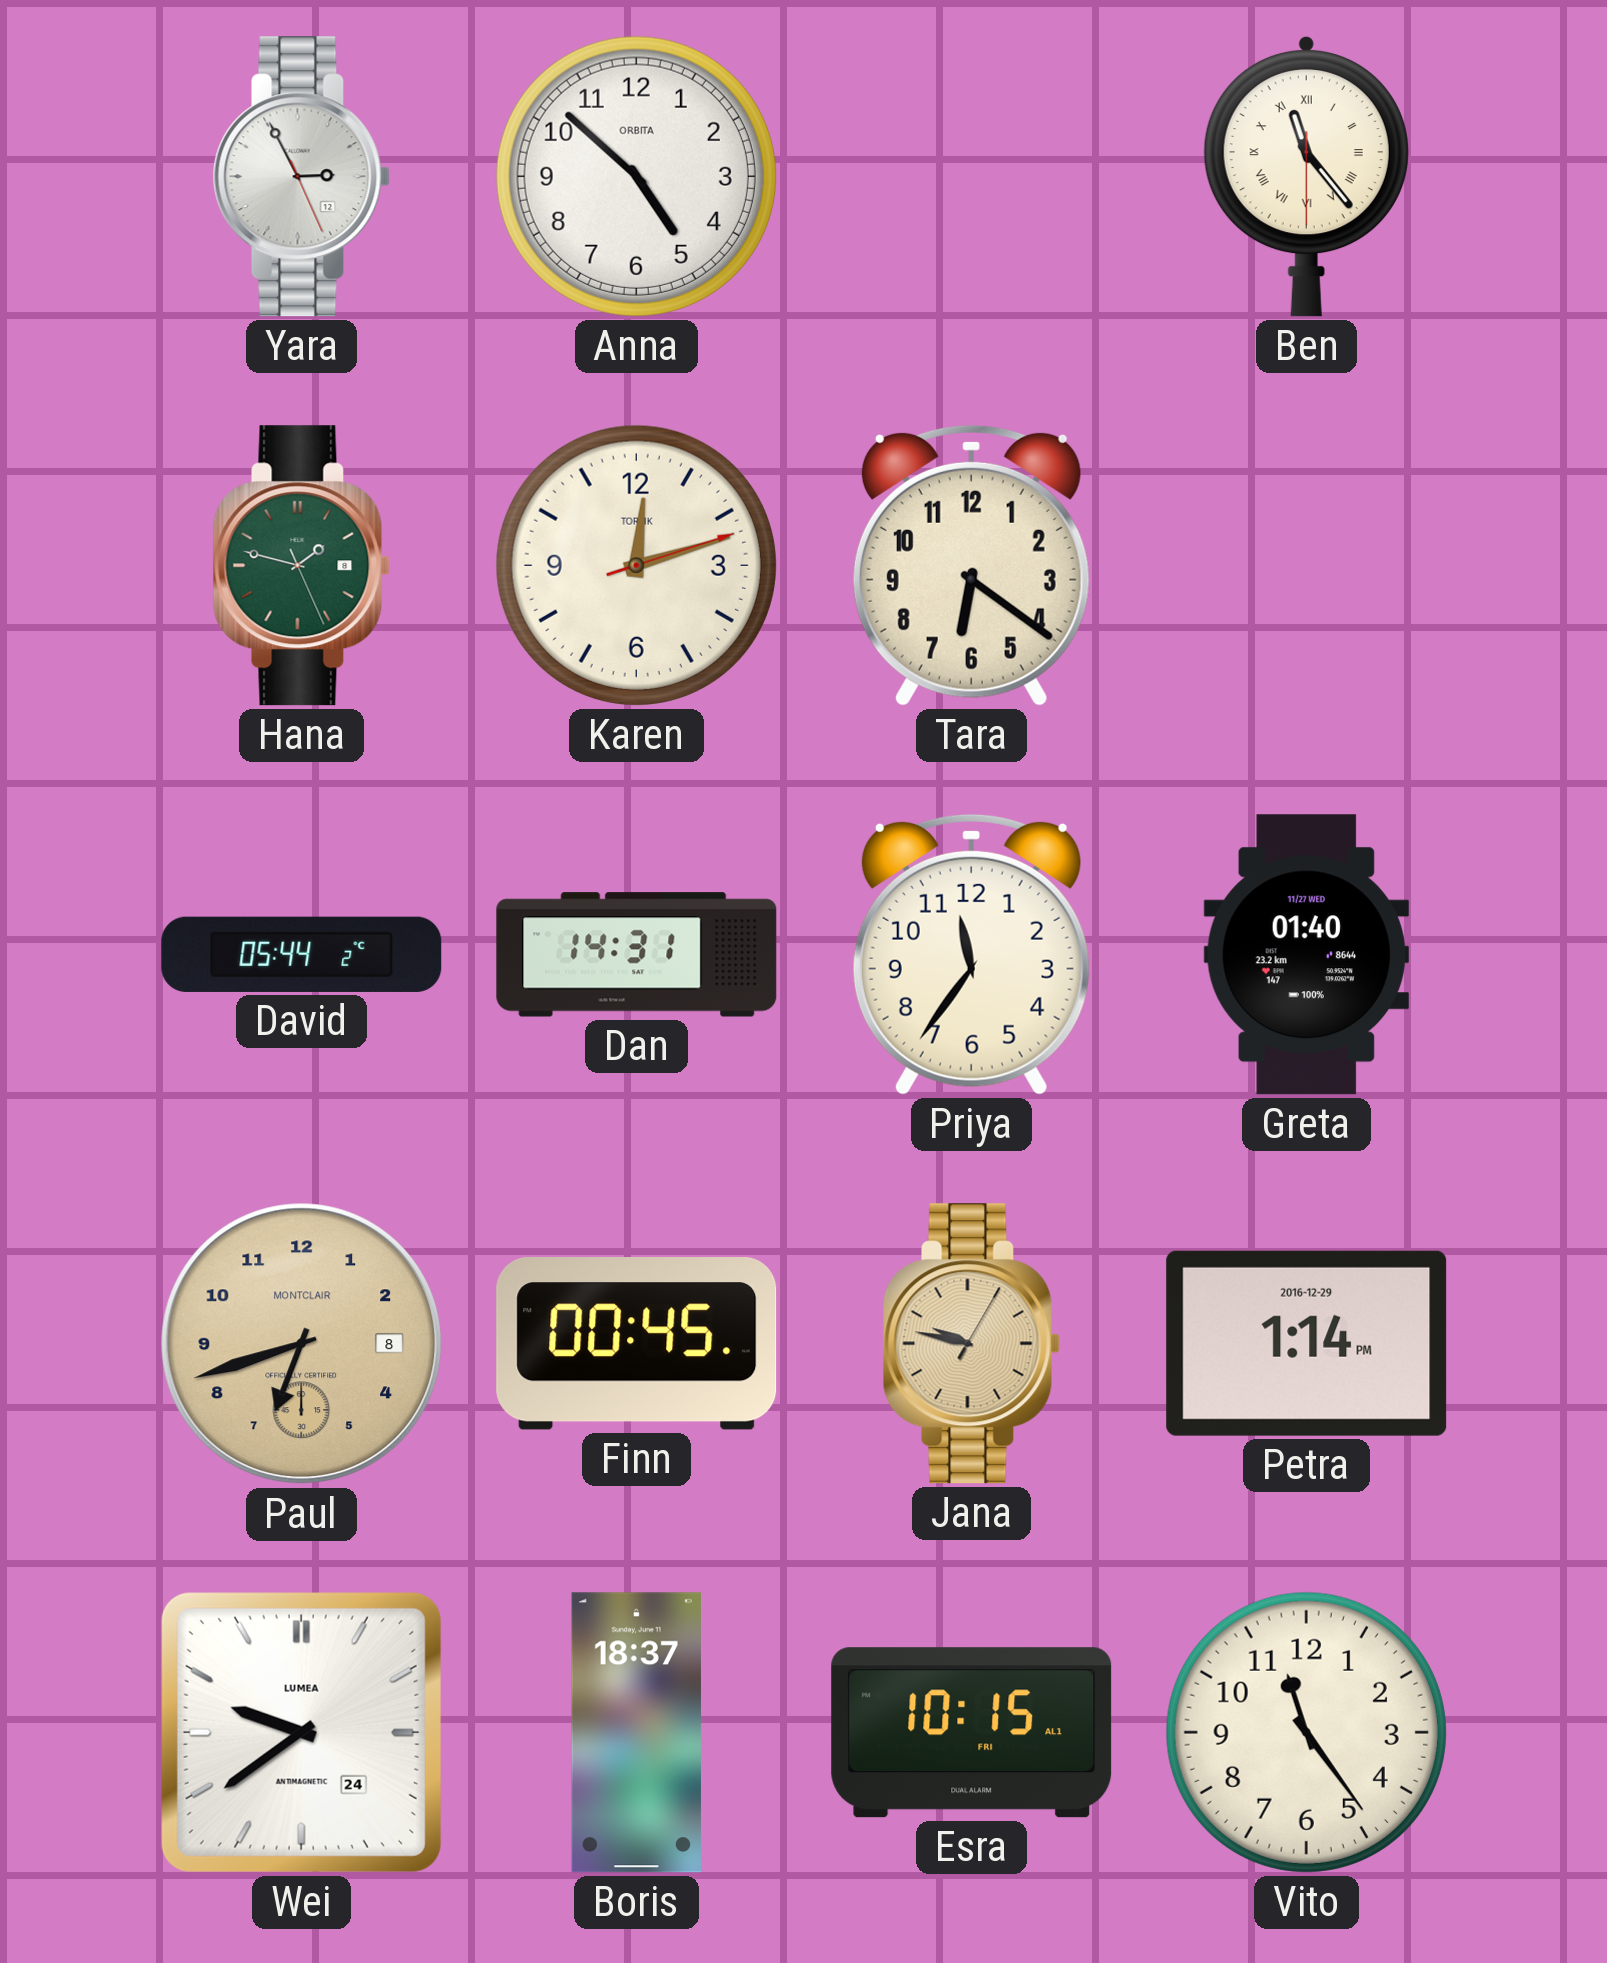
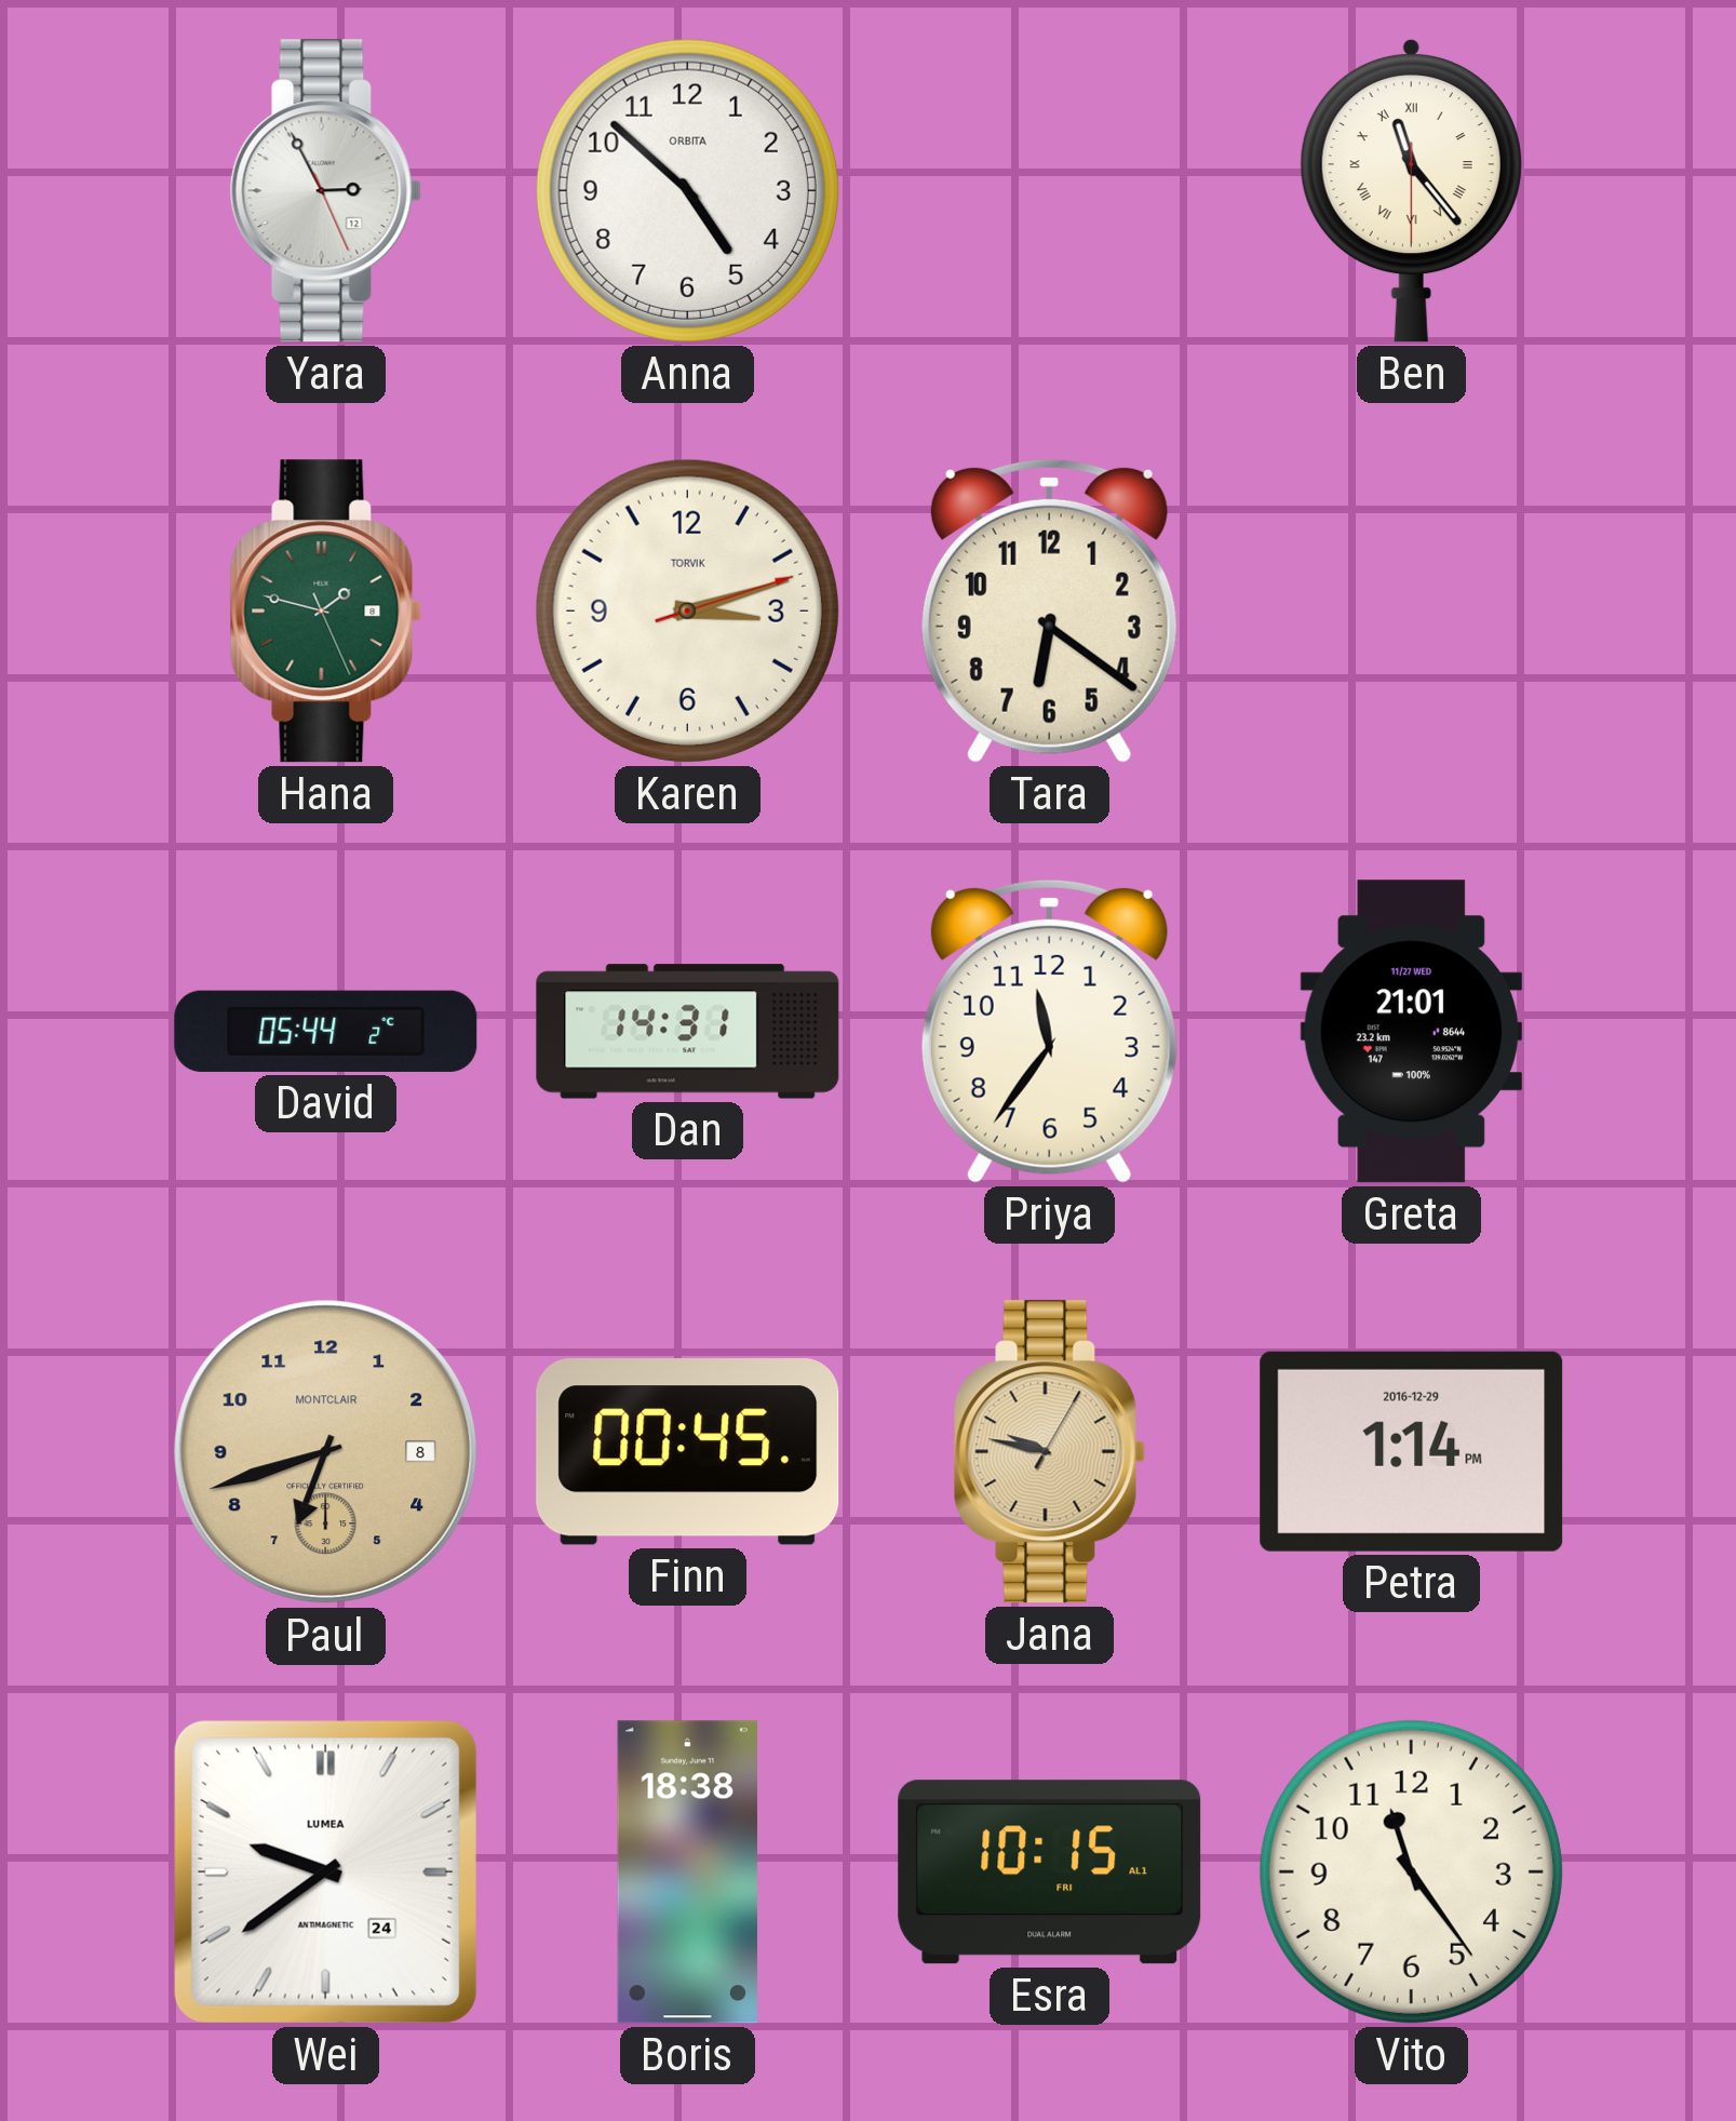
Karen: 12:12 -> 3:12
Greta: 01:40 -> 21:01
Boris: 18:37 -> 18:38
